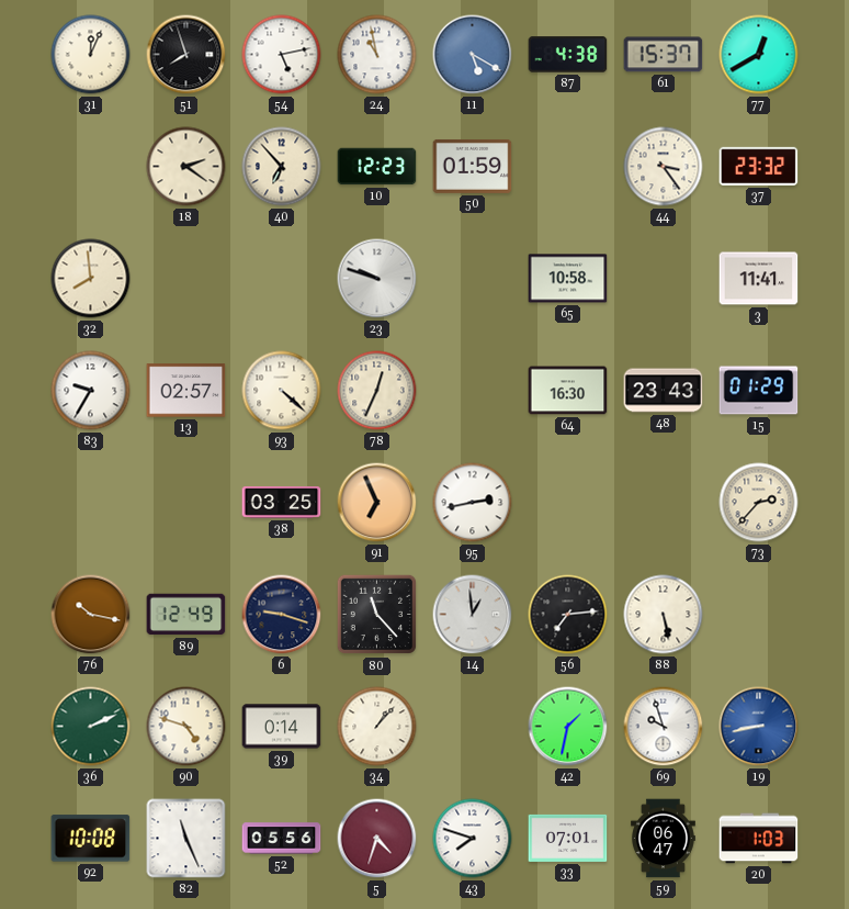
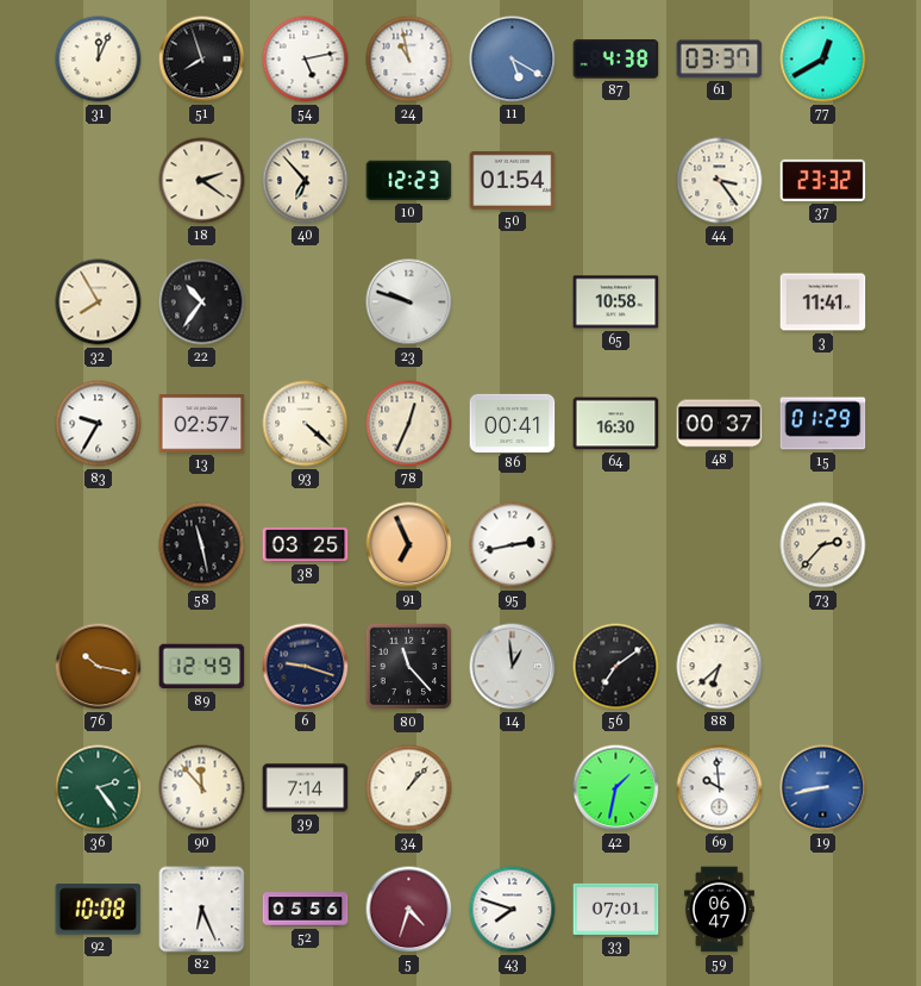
61: 15:37 -> 03:37
50: 01:59 -> 01:54
32: 7:59 -> 7:55
22: none -> 10:36
86: none -> 00:41
48: 23:43 -> 00:37
58: none -> 11:28
56: 7:14 -> 7:09
88: 5:28 -> 6:38
36: 2:11 -> 2:24
90: 4:48 -> 11:53
39: 0:14 -> 7:14
69: 9:57 -> 9:59
82: 11:26 -> 6:26
20: 1:03 -> none
